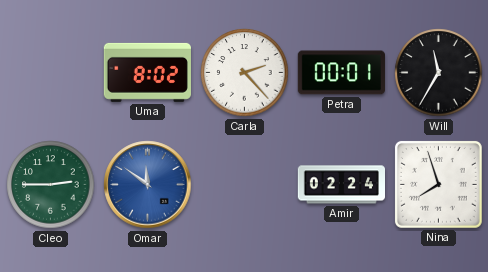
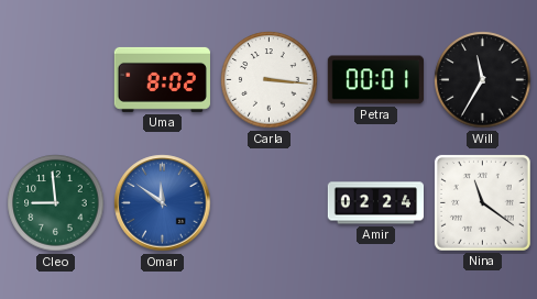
Carla: 2:23 -> 3:16
Cleo: 2:45 -> 8:59
Nina: 7:57 -> 11:21
